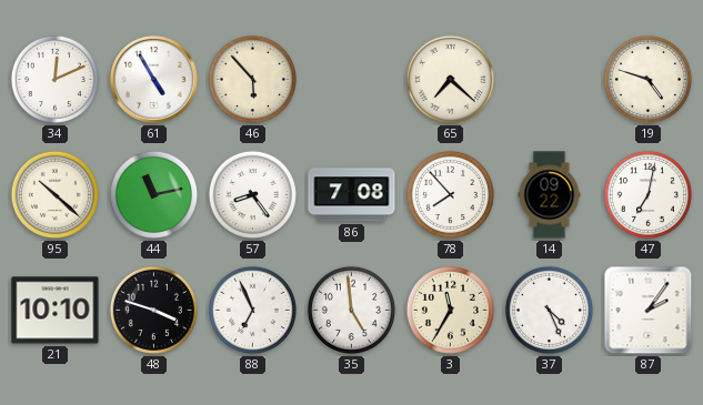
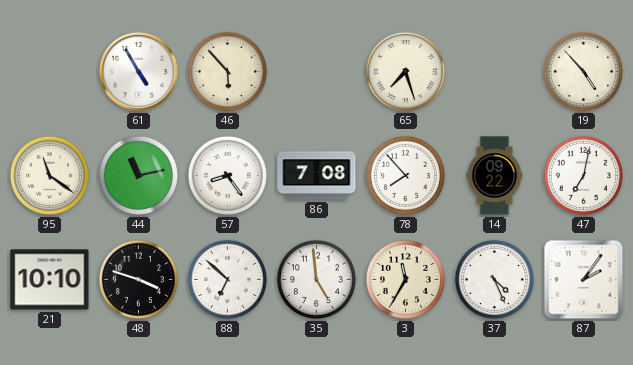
34: 12:11 -> none
65: 7:22 -> 7:27
19: 4:48 -> 4:53
95: 10:22 -> 11:21
88: 6:56 -> 6:52
